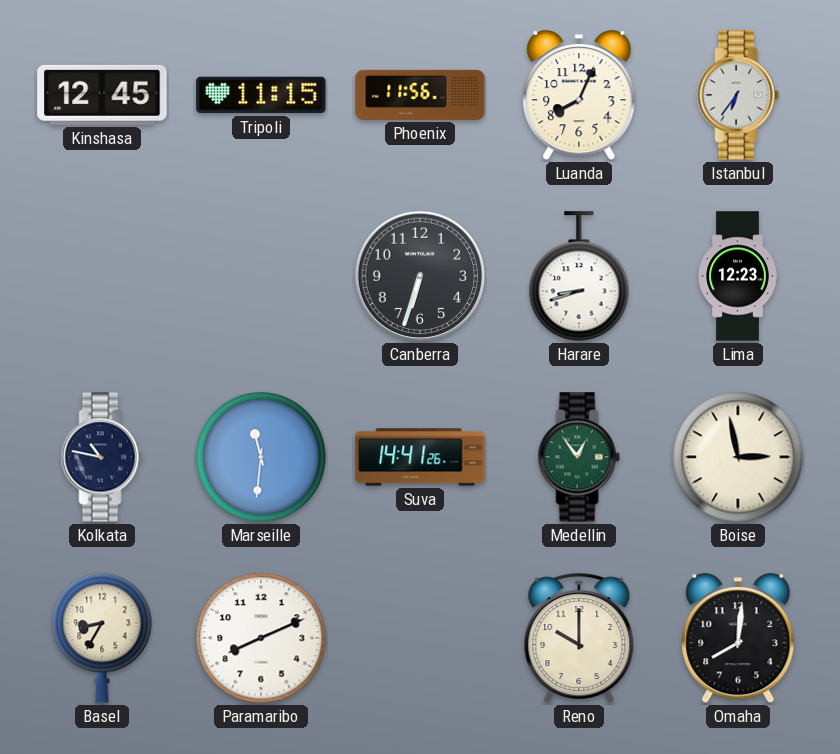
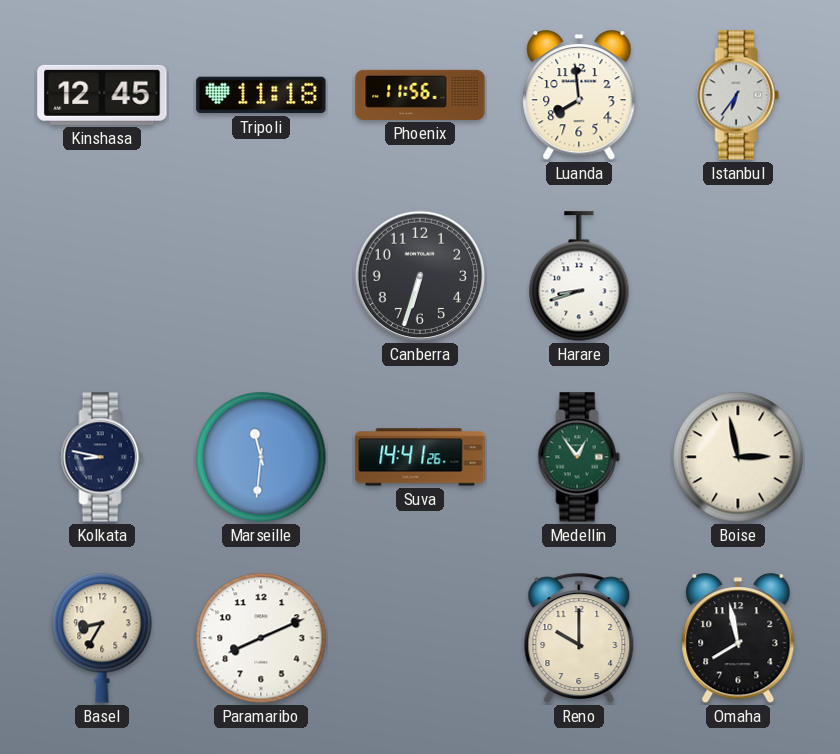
Tripoli: 11:15 -> 11:18
Luanda: 8:04 -> 7:59
Lima: 12:23 -> none
Kolkata: 10:47 -> 8:47
Omaha: 8:01 -> 7:58
